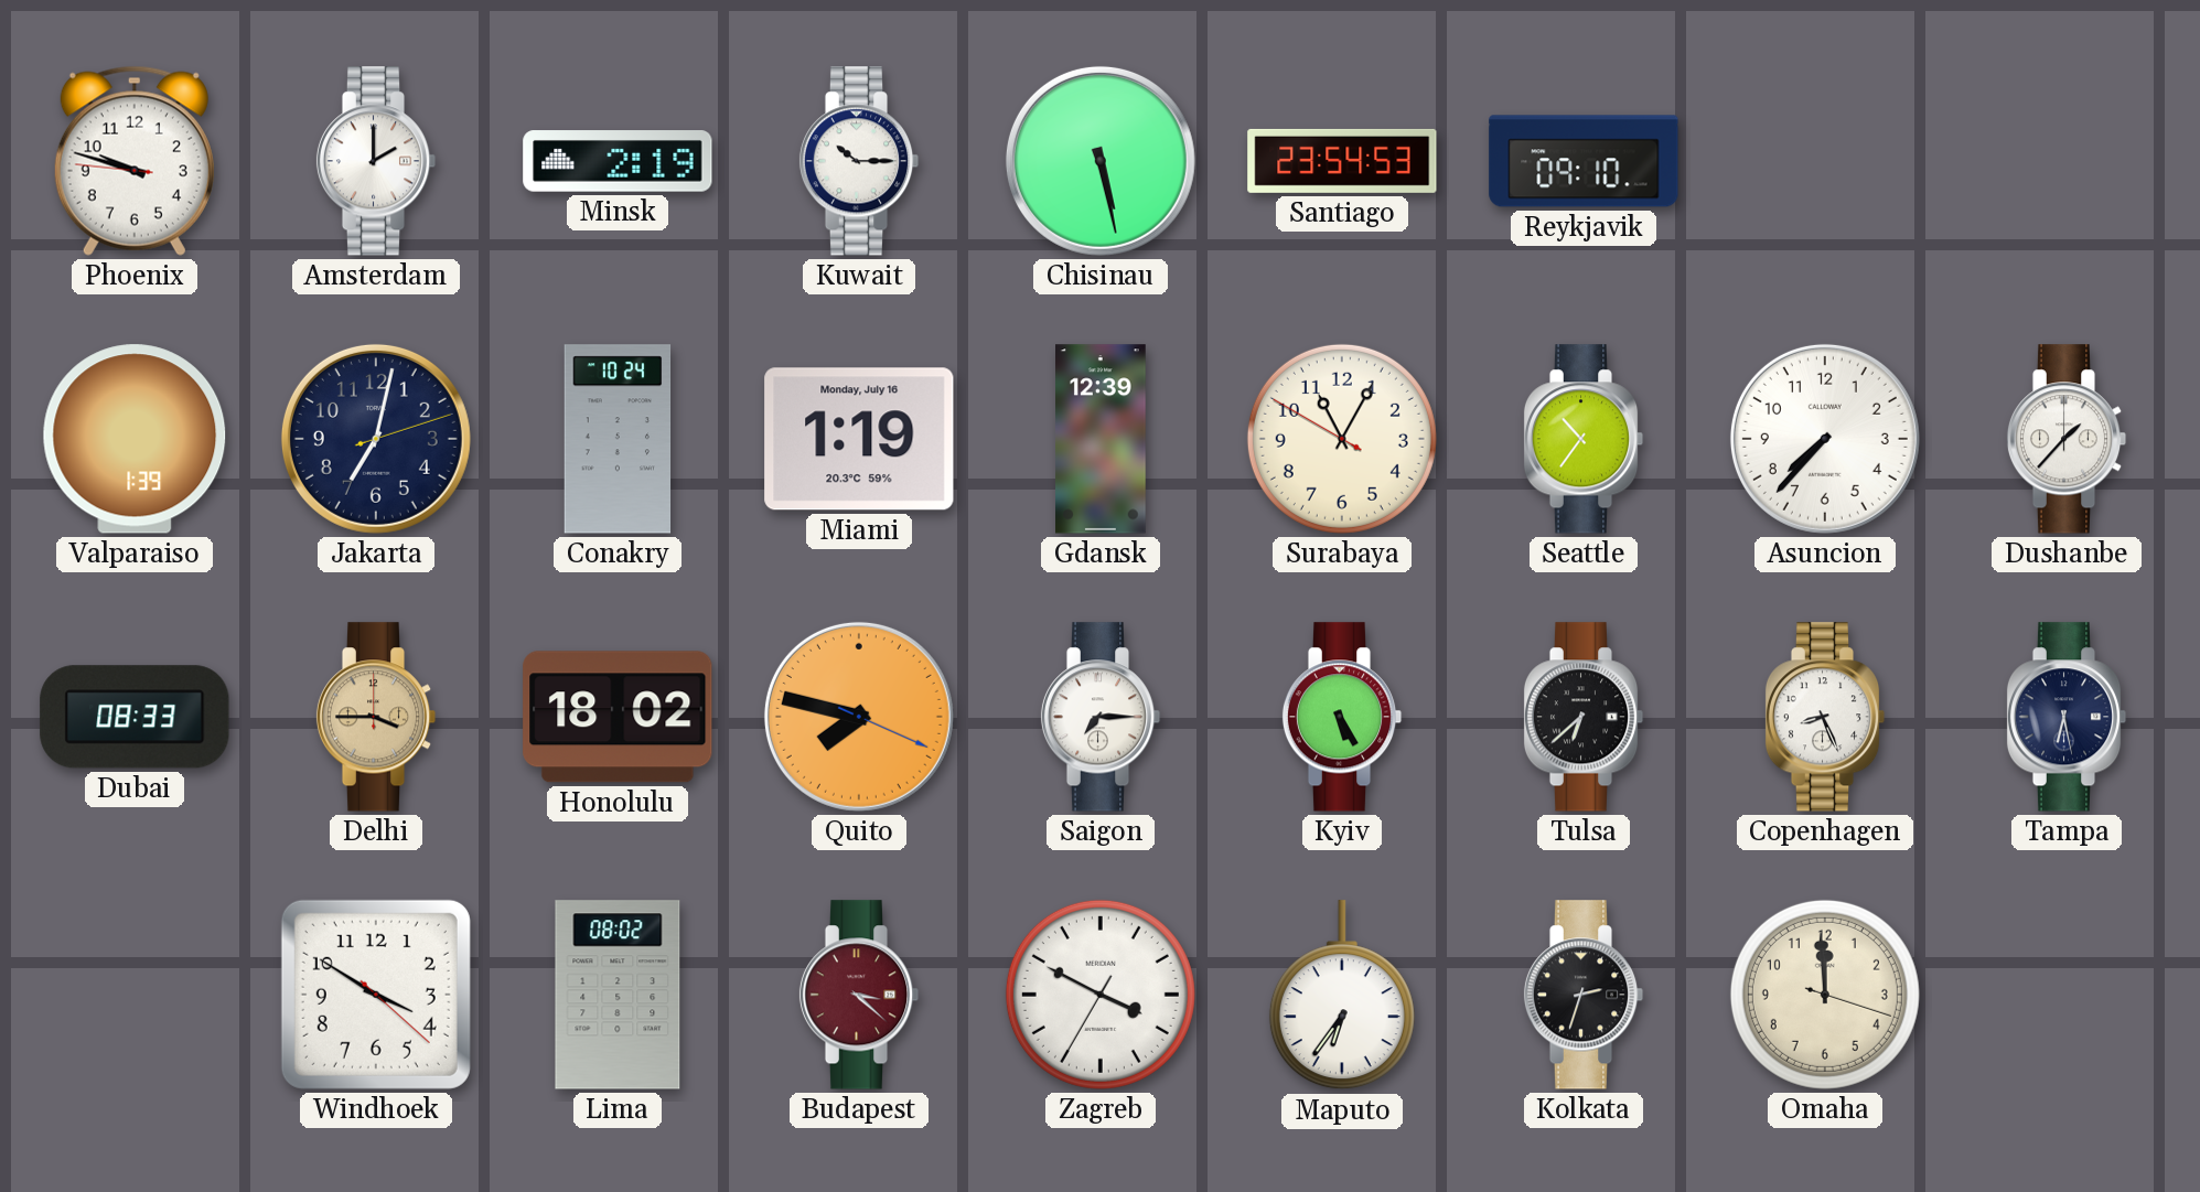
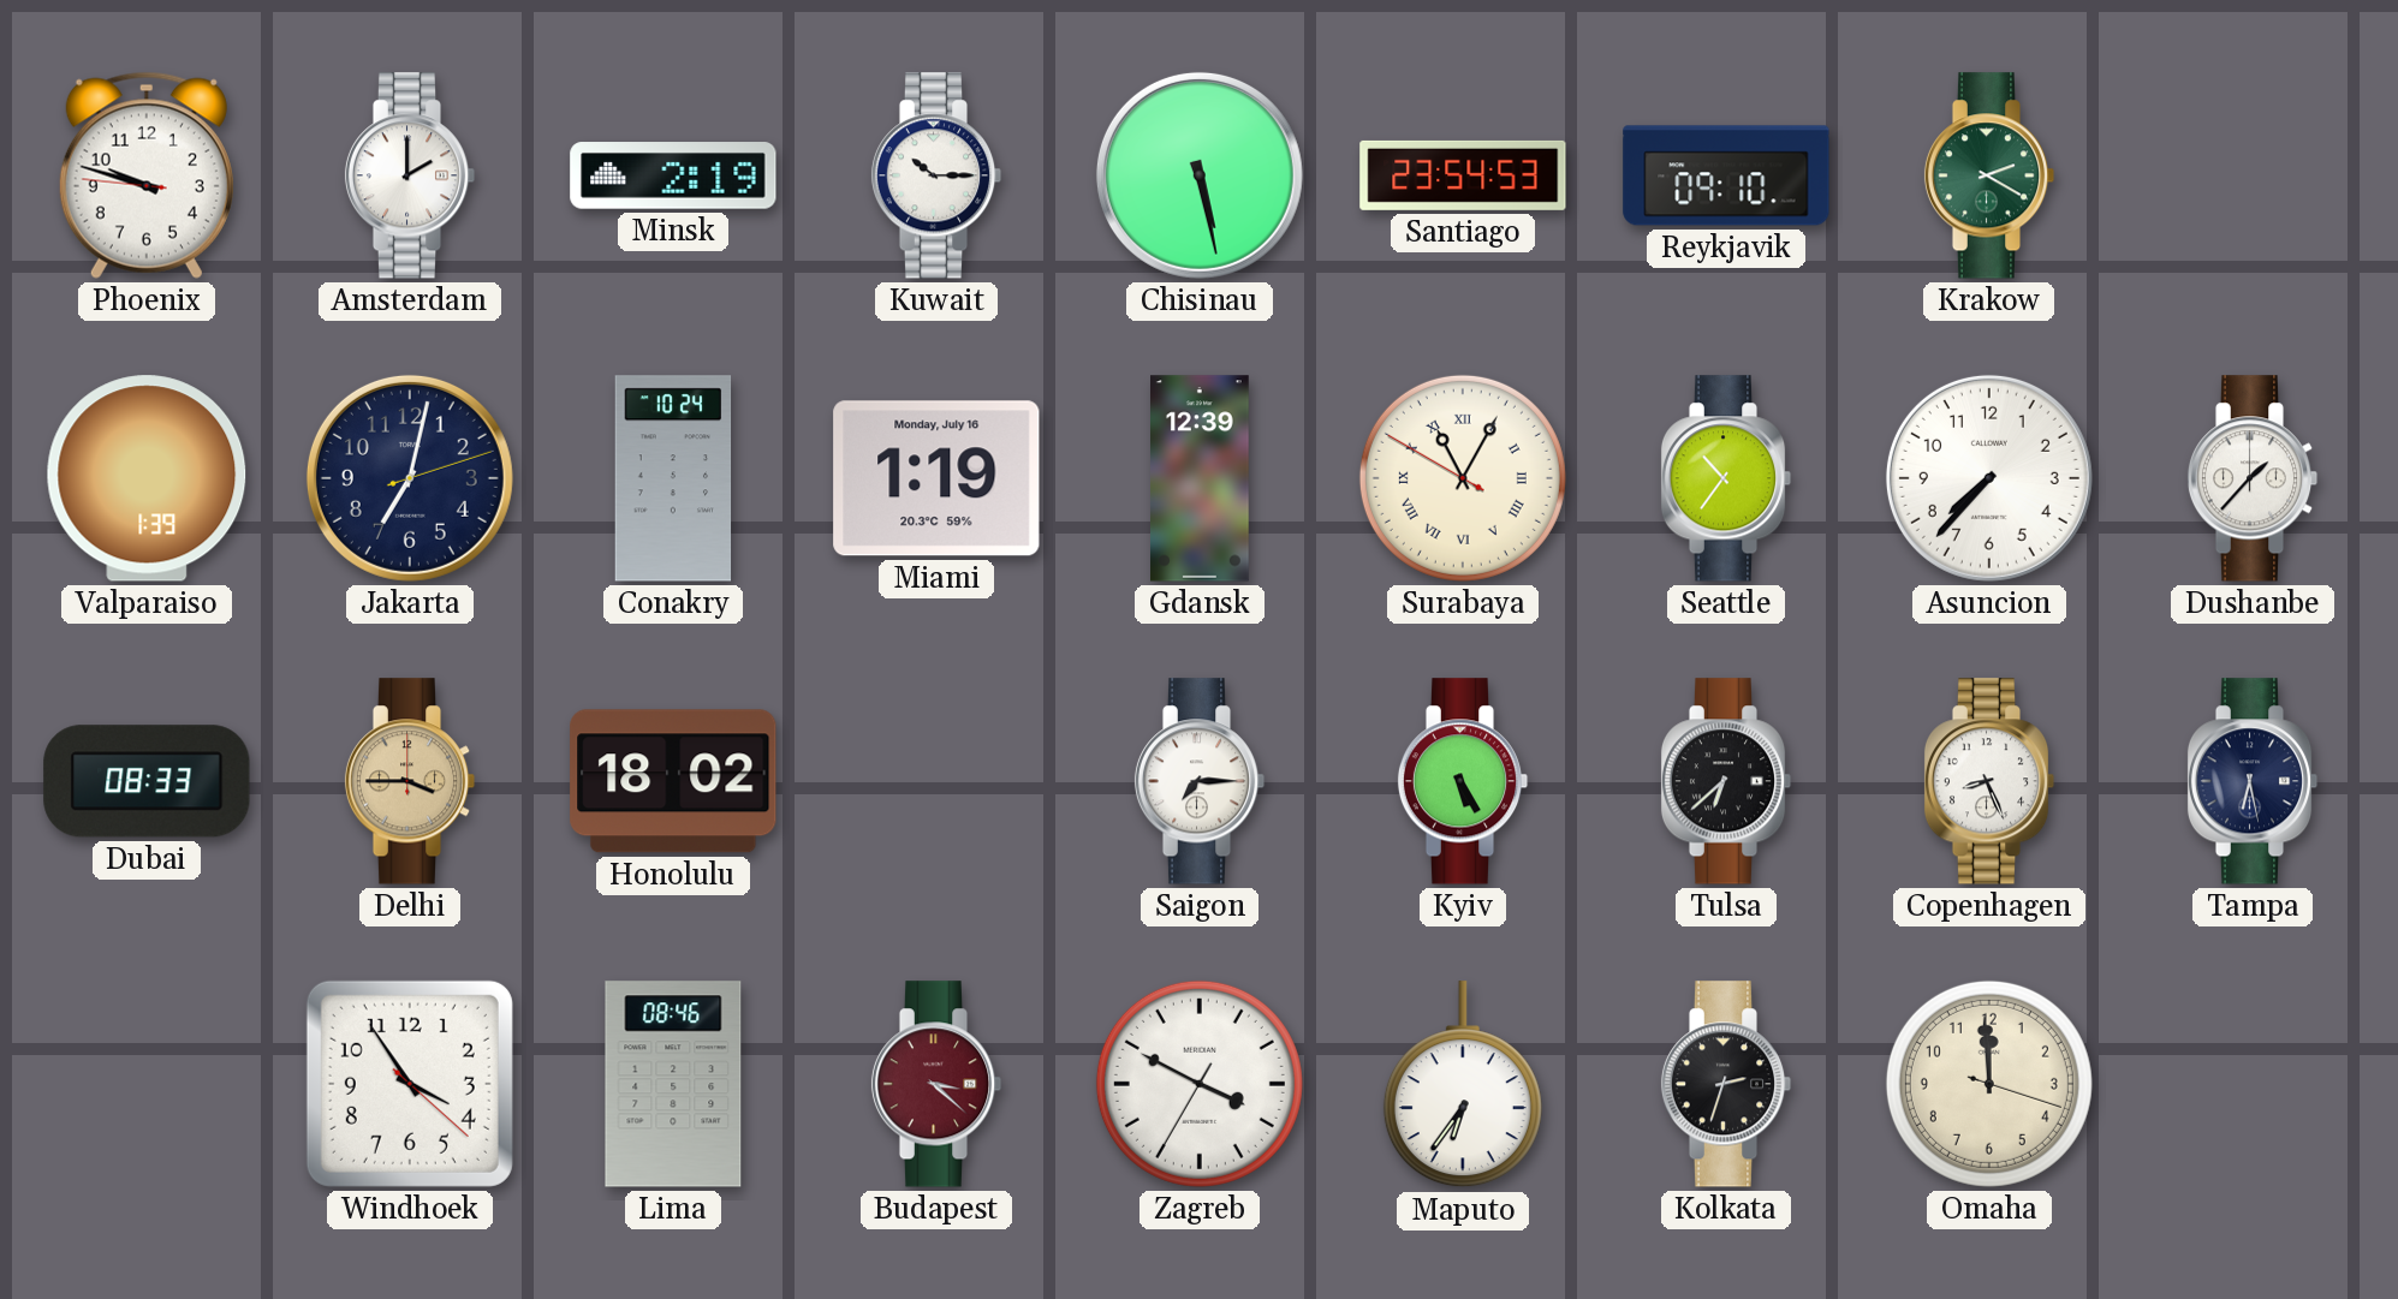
Krakow: none -> 2:20
Surabaya numerals: Arabic -> Roman
Quito: 7:47 -> none
Windhoek: 3:50 -> 3:54
Lima: 08:02 -> 08:46
